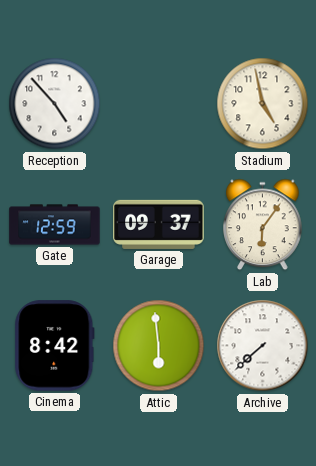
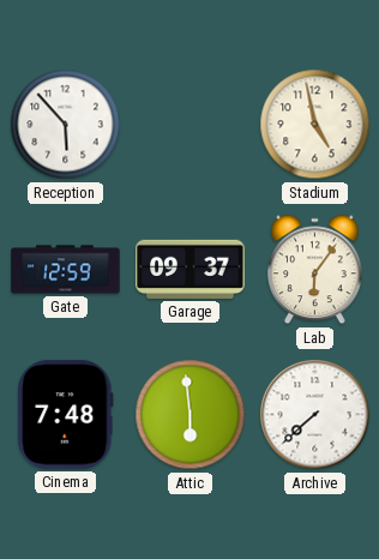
Reception: 4:53 -> 5:53
Cinema: 8:42 -> 7:48
